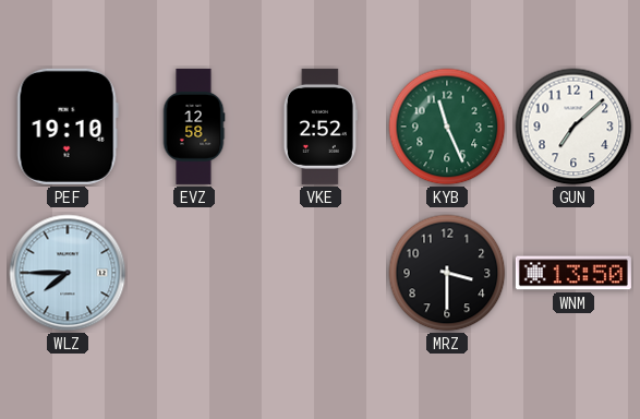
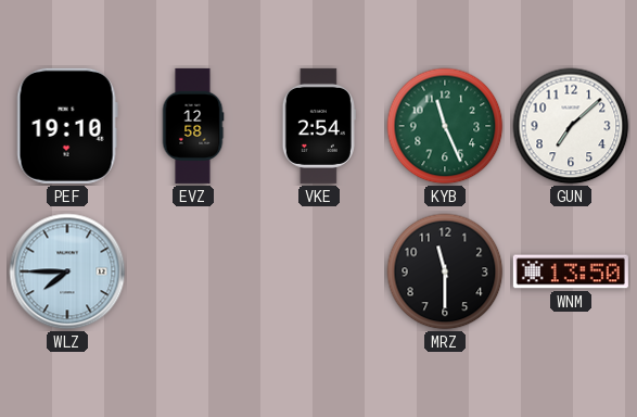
VKE: 2:52 -> 2:54
MRZ: 3:30 -> 11:30
